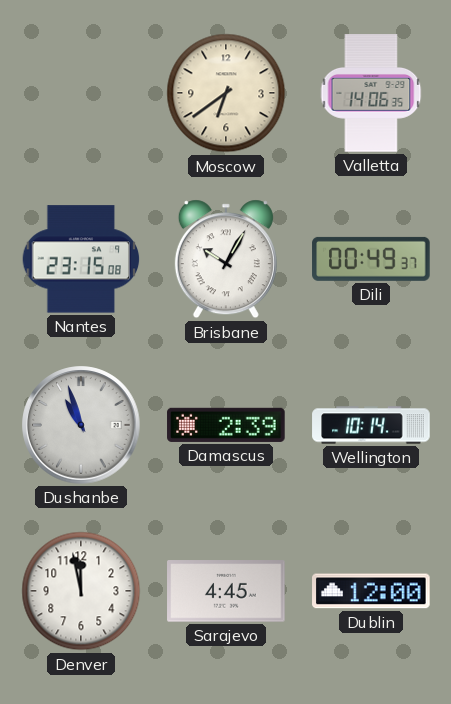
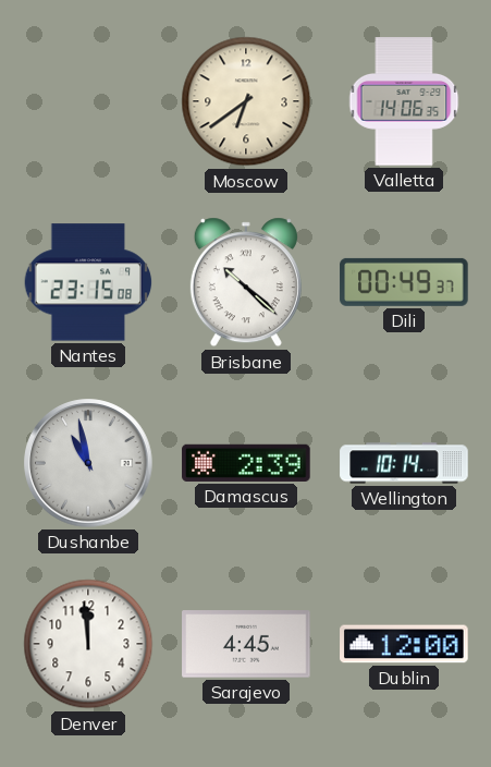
Brisbane: 10:05 -> 10:22
Dushanbe: 10:57 -> 10:58
Denver: 11:58 -> 11:59
